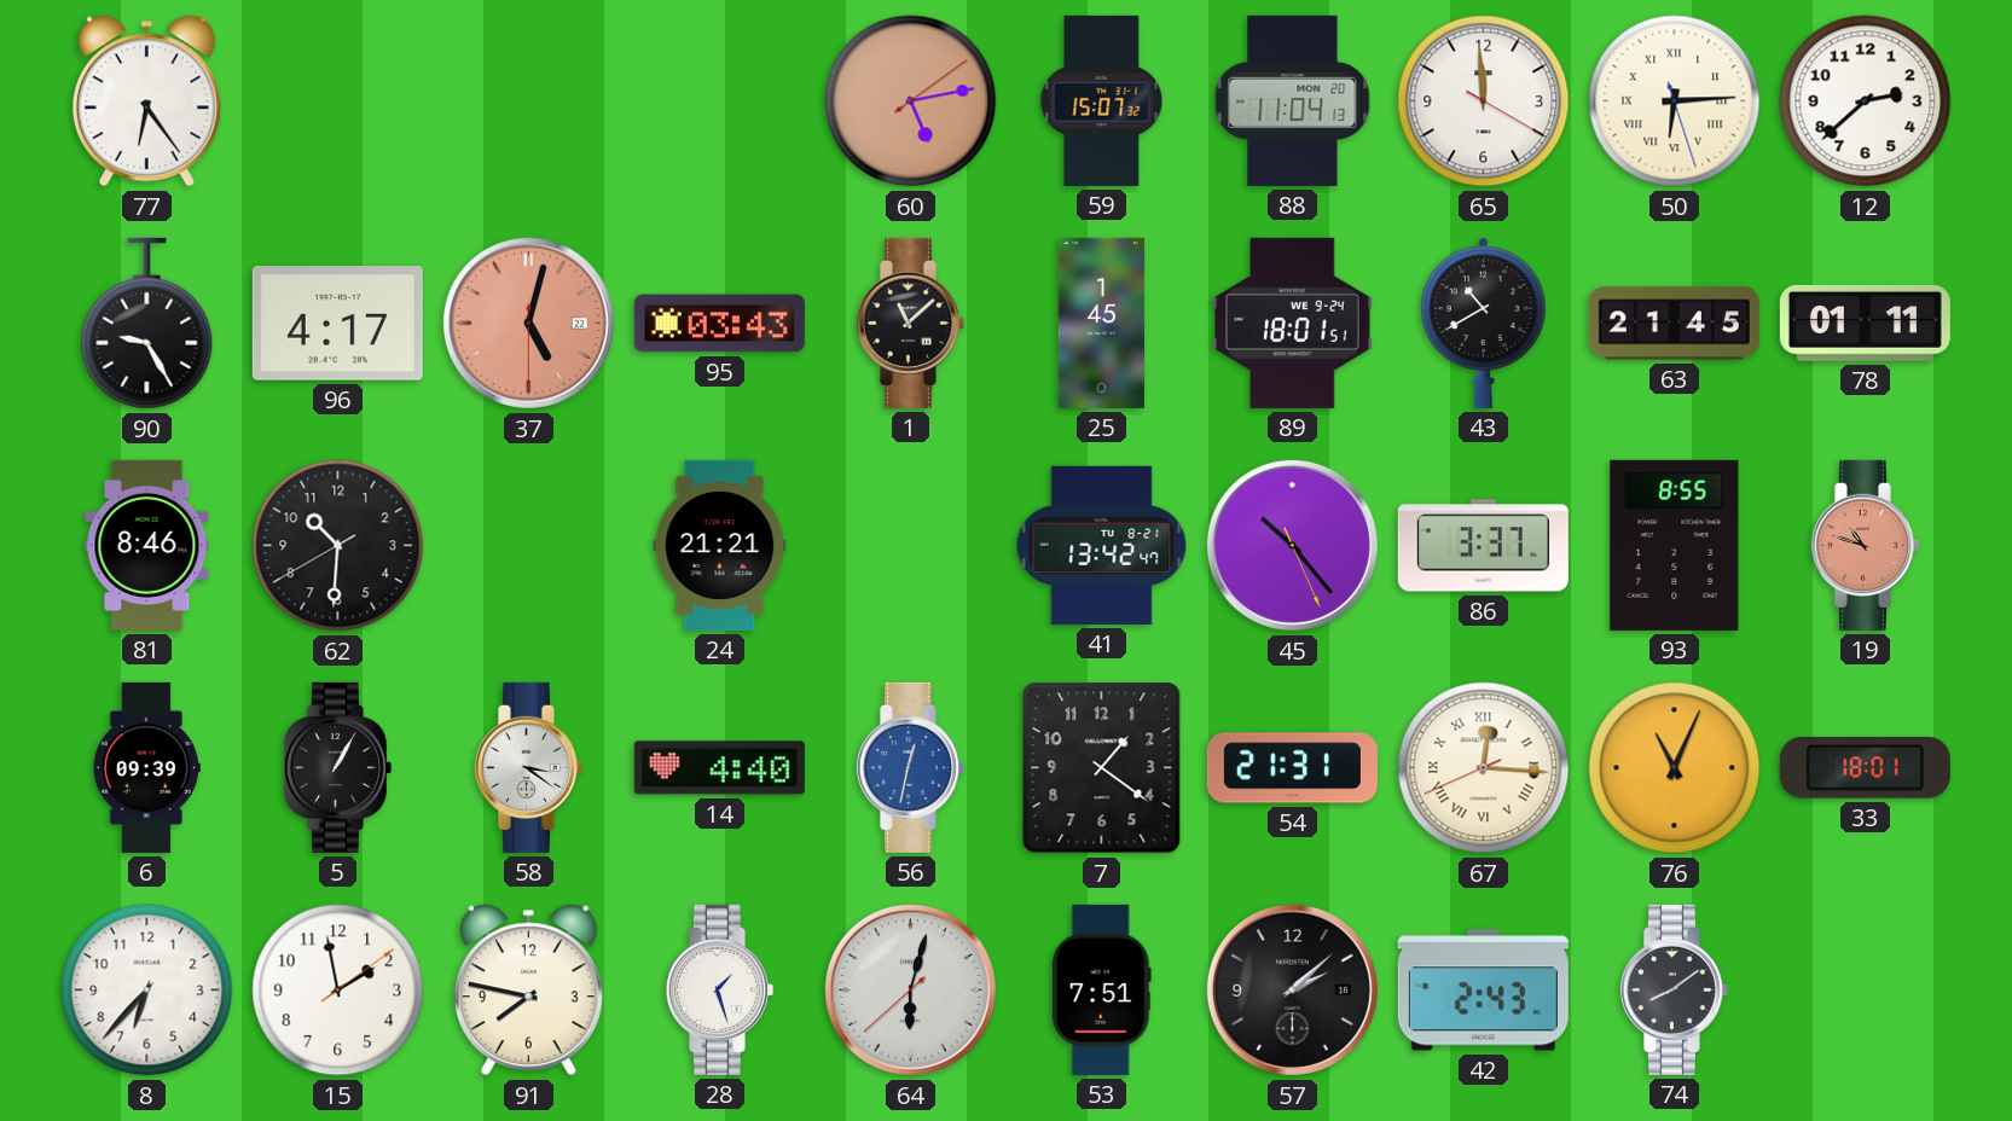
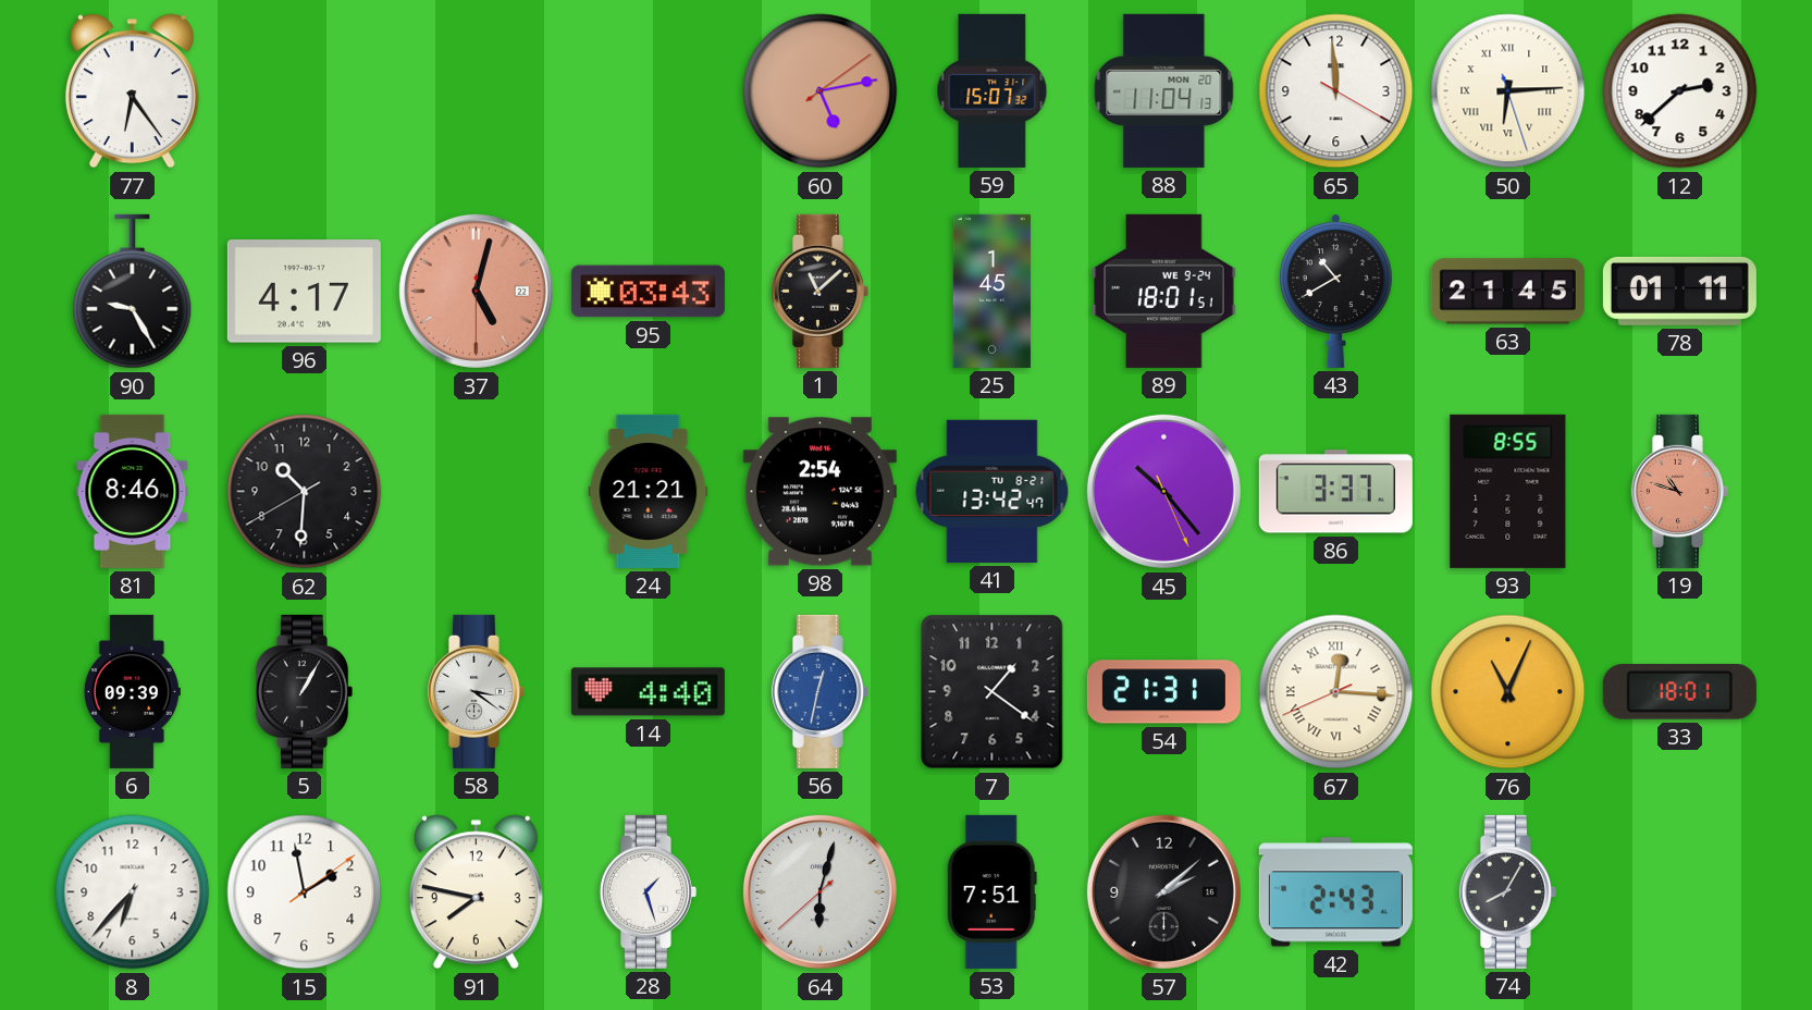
98: none -> 2:54
74: 8:09 -> 8:05
